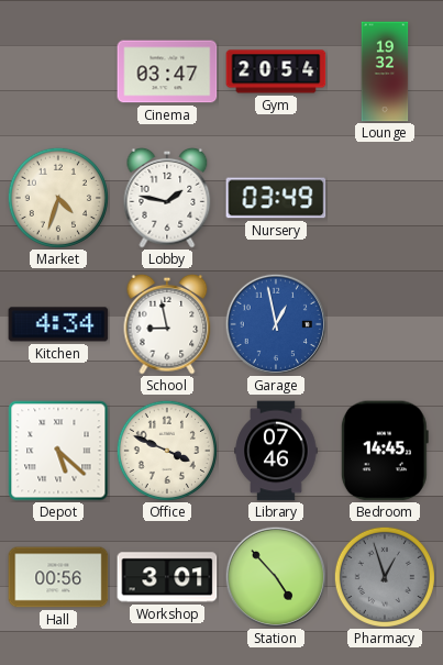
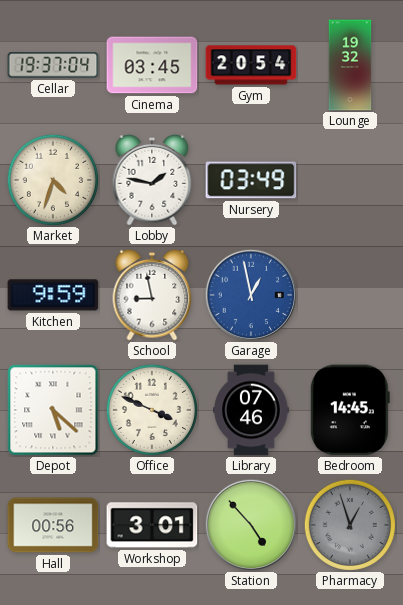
Cellar: none -> 19:37
Cinema: 03:47 -> 03:45
Kitchen: 4:34 -> 9:59
